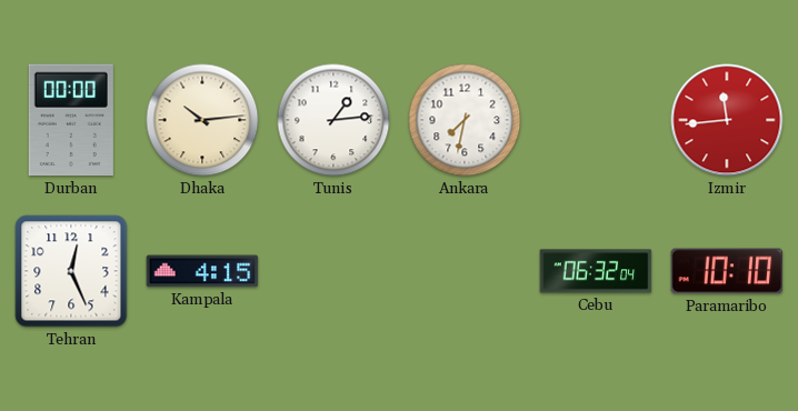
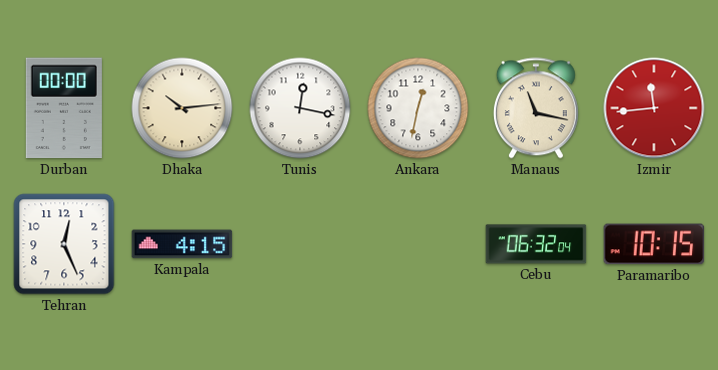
Tunis: 1:14 -> 12:17
Ankara: 7:32 -> 12:32
Manaus: none -> 11:17
Paramaribo: 10:10 -> 10:15
